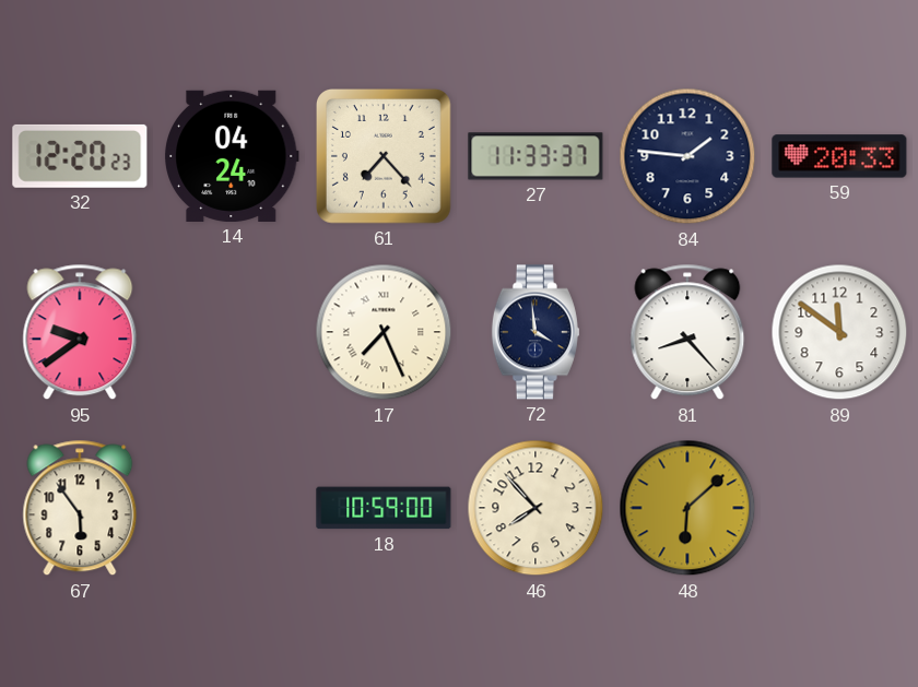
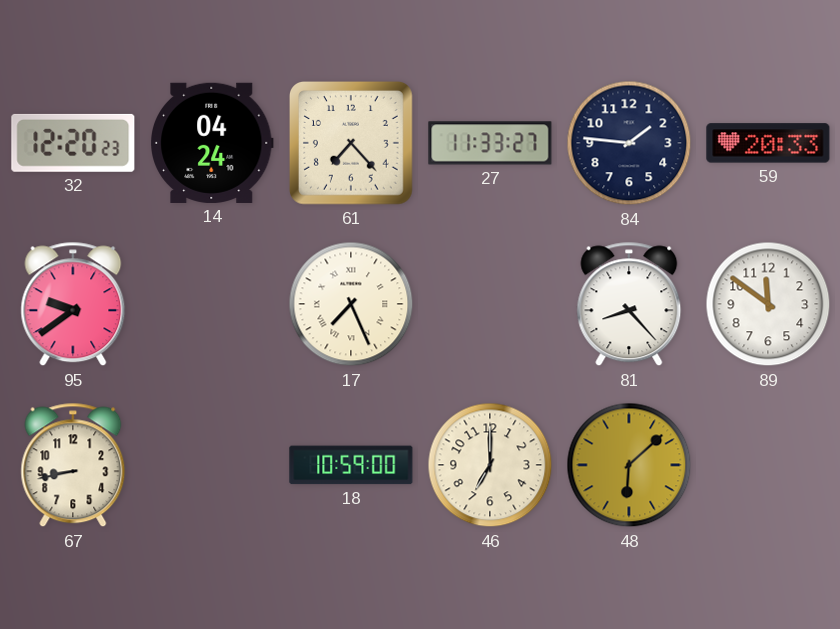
27: 11:33:37 -> 11:33:27
72: 3:59 -> none
67: 5:54 -> 8:43
46: 7:53 -> 7:00
